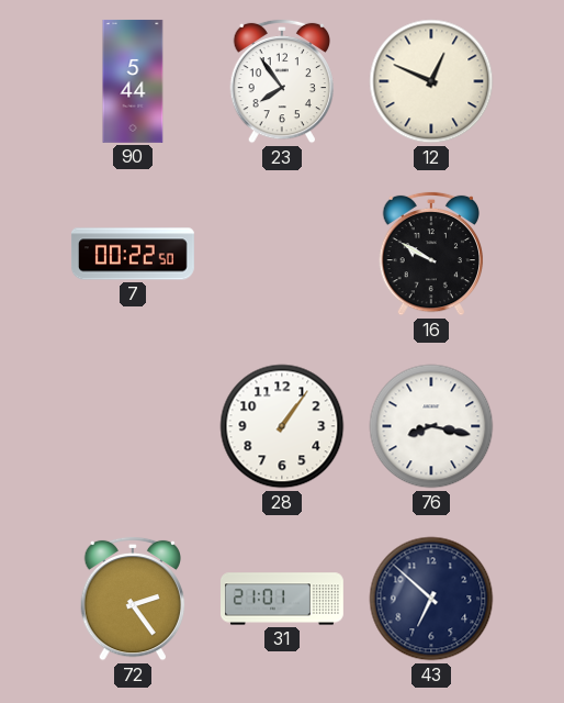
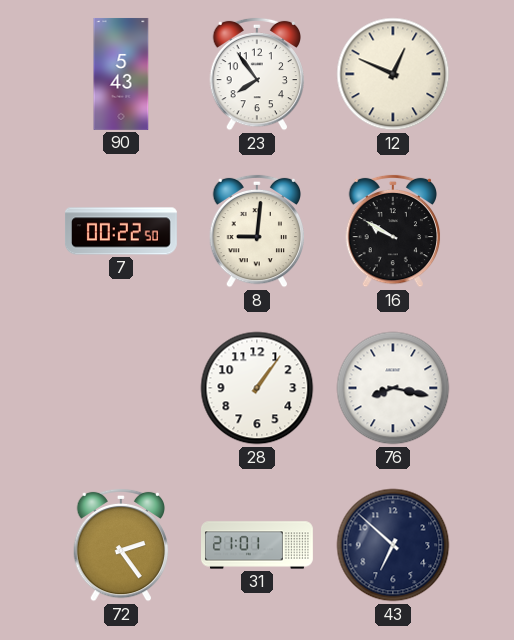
90: 5:44 -> 5:43
8: none -> 9:01
